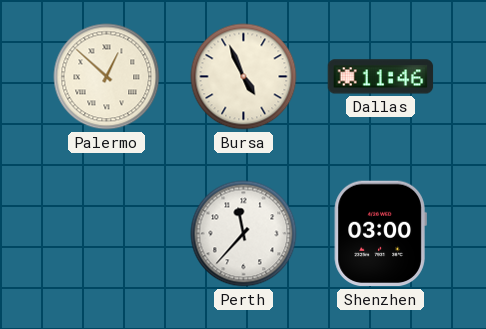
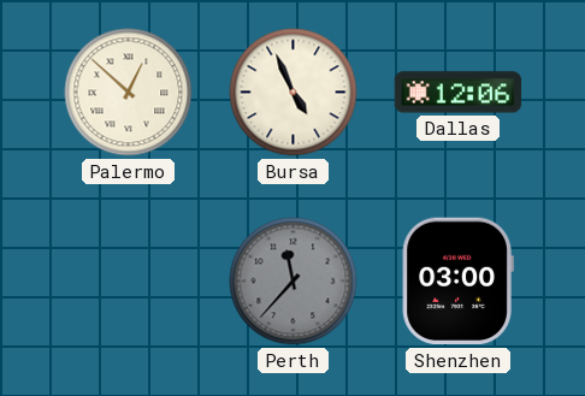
Dallas: 11:46 -> 12:06
Perth dial: white -> grey
